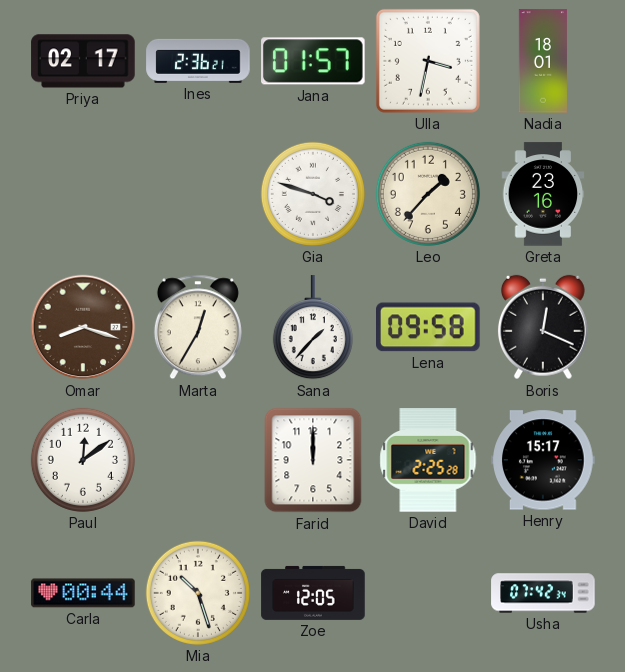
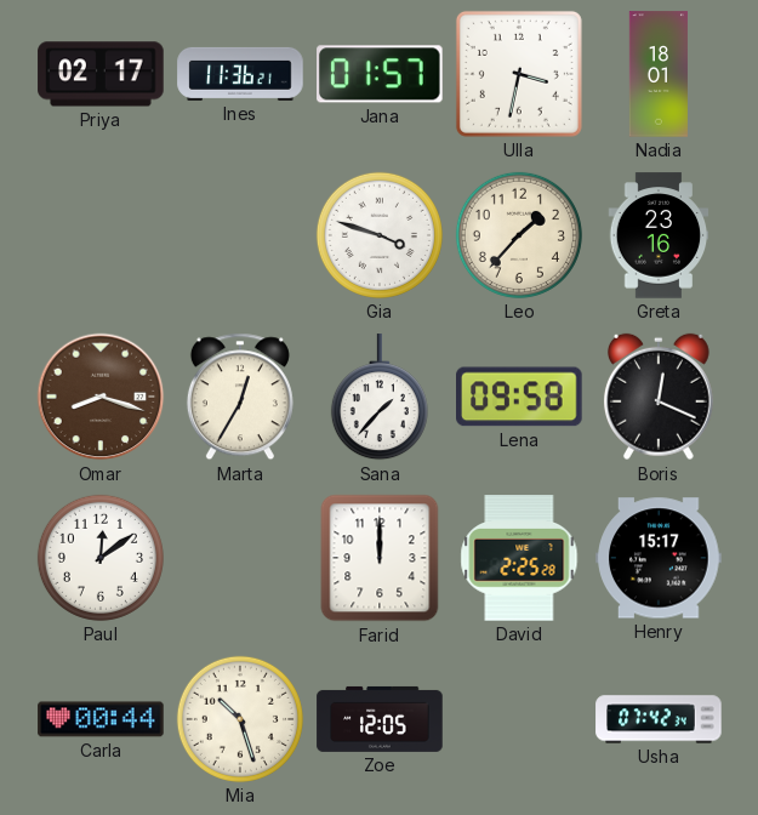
Ines: 2:36 -> 11:36
